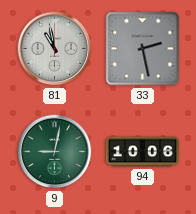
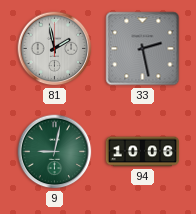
81: 10:58 -> 1:58
